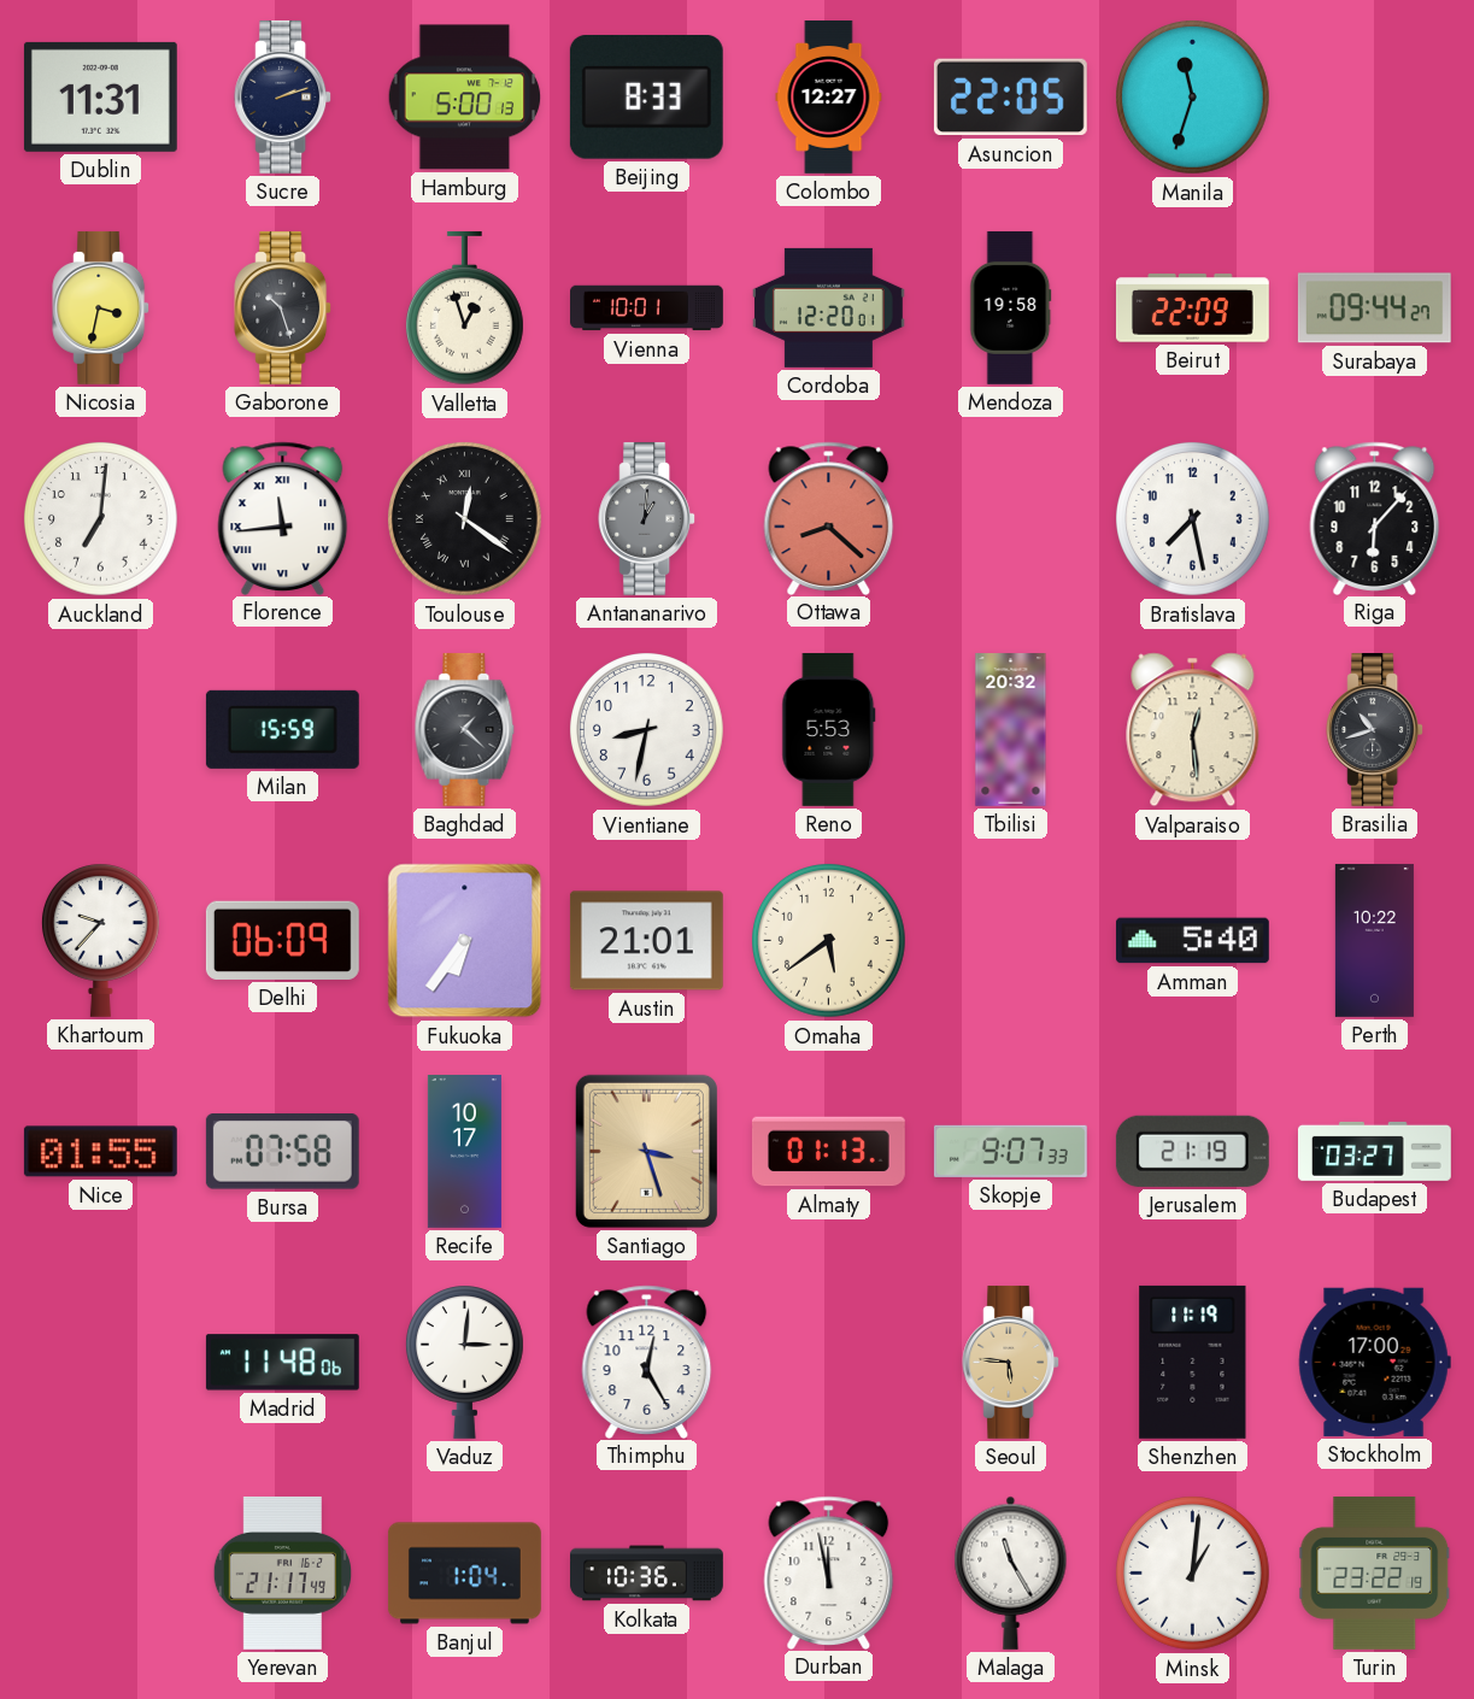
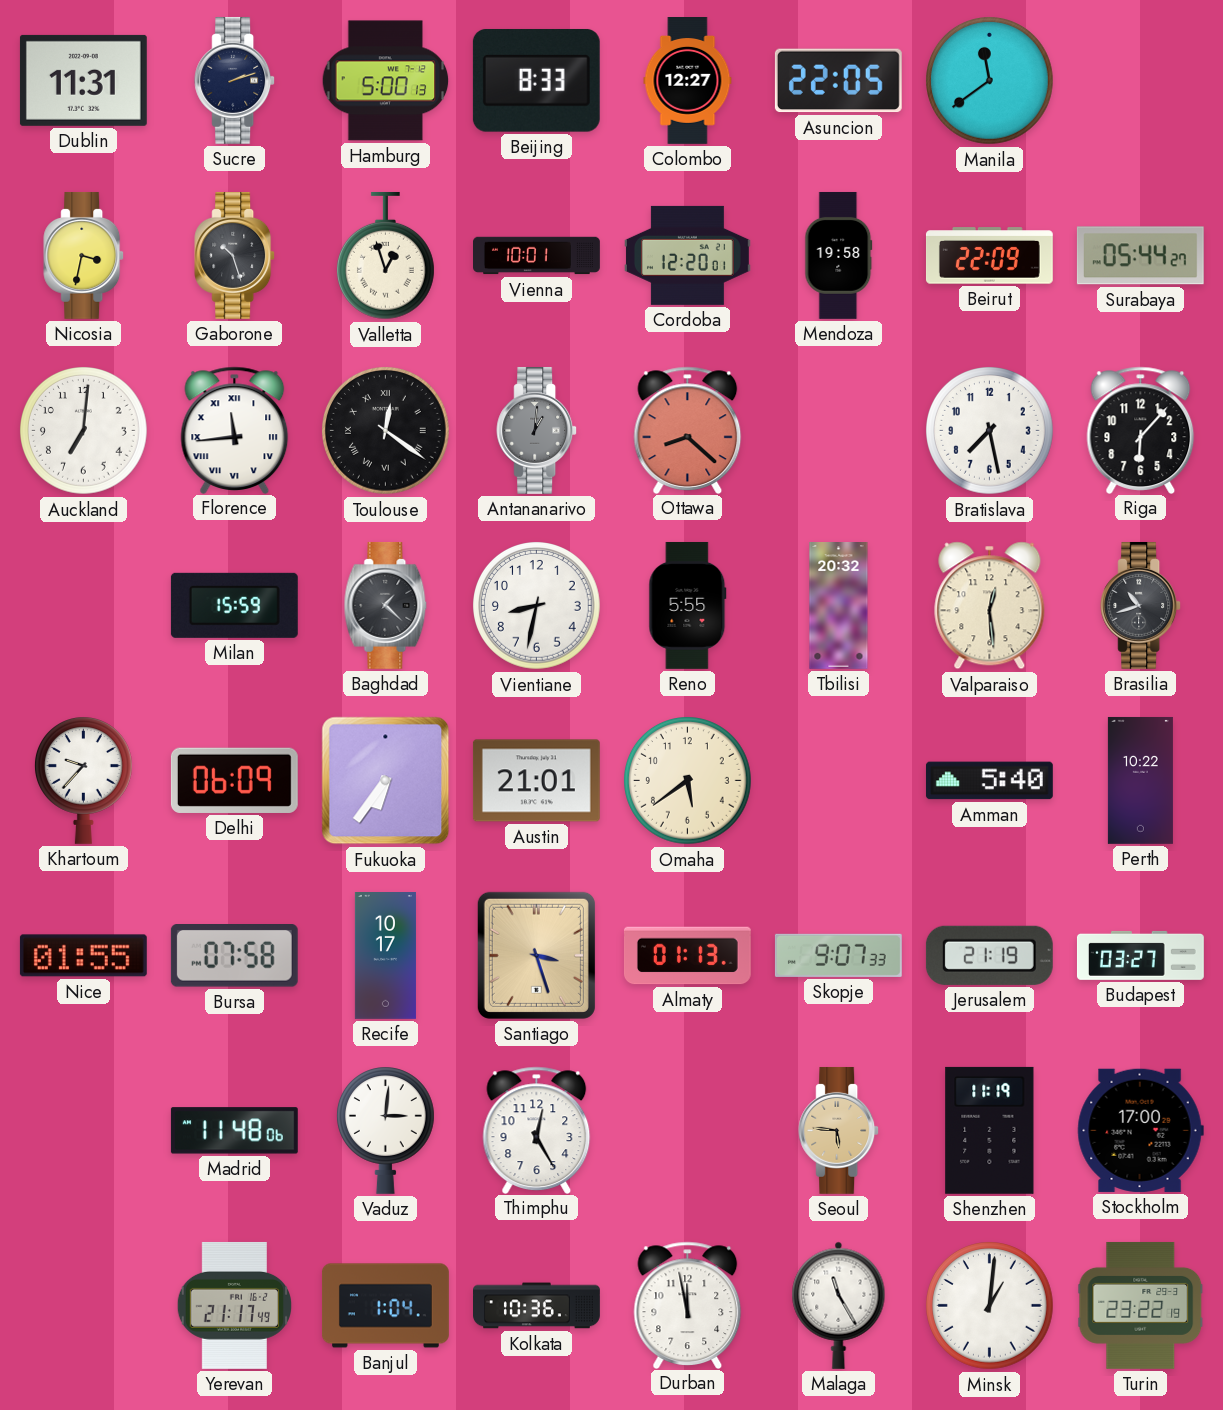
Manila: 11:33 -> 11:39
Surabaya: 09:44 -> 05:44
Reno: 5:53 -> 5:55
